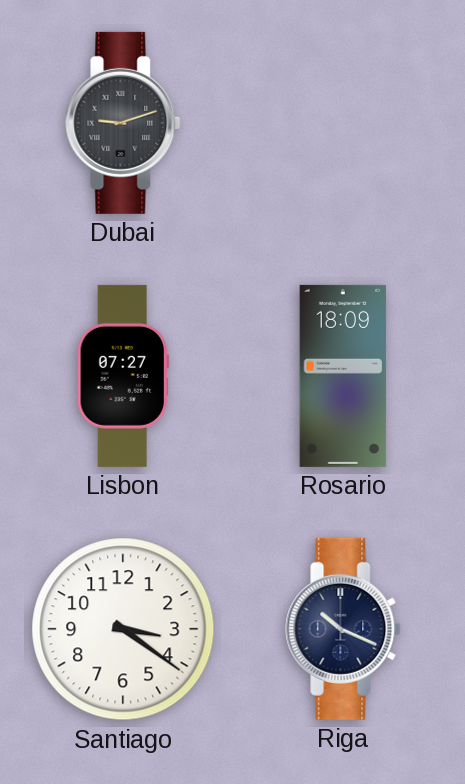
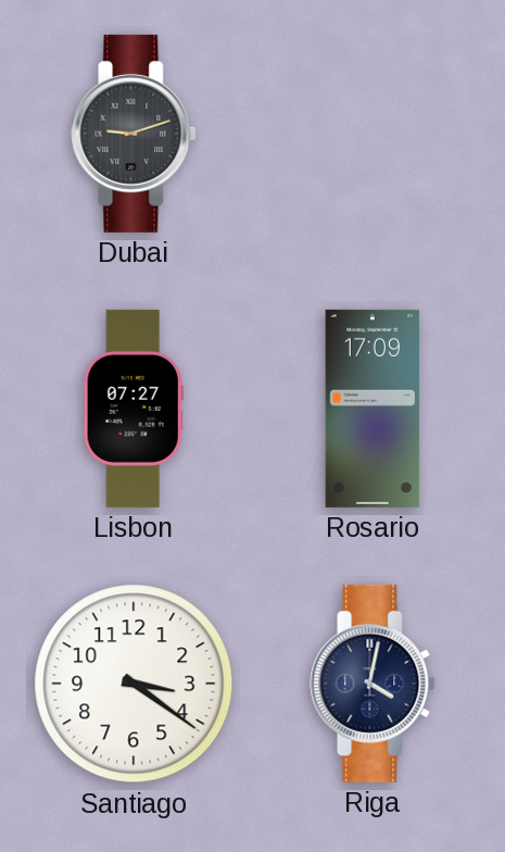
Rosario: 18:09 -> 17:09
Riga: 10:19 -> 4:02
